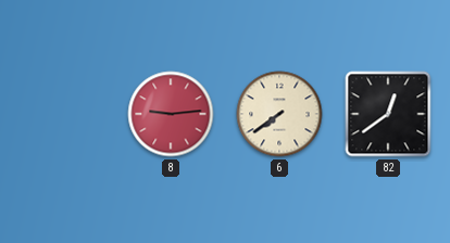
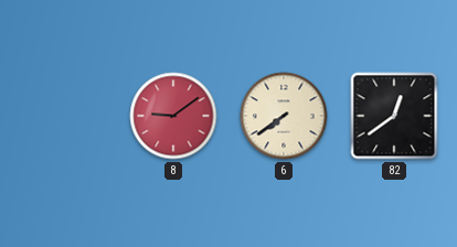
8: 9:14 -> 9:09
